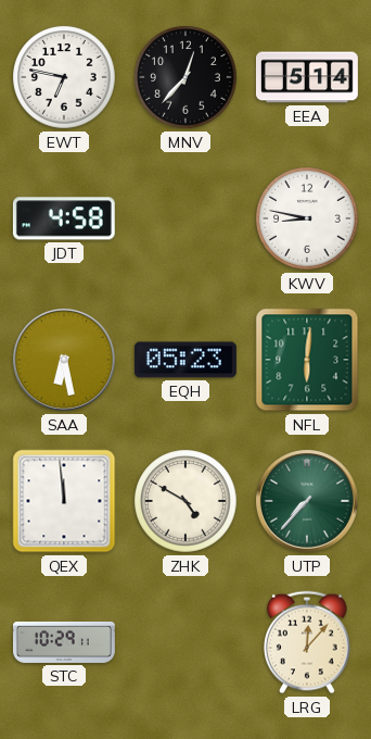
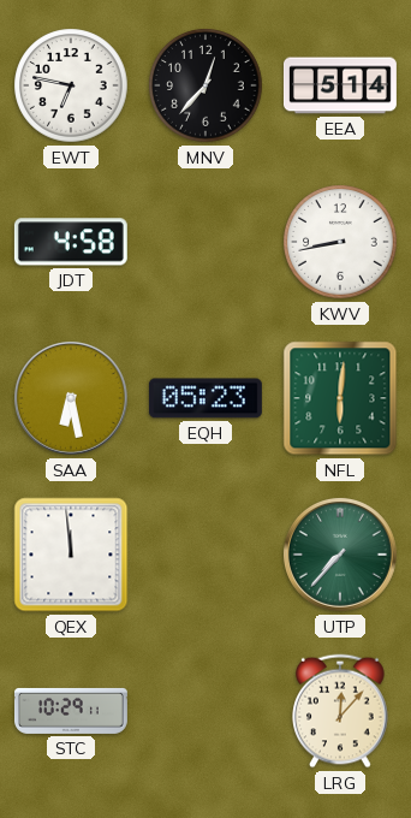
KWV: 8:47 -> 8:43
ZHK: 4:50 -> none
